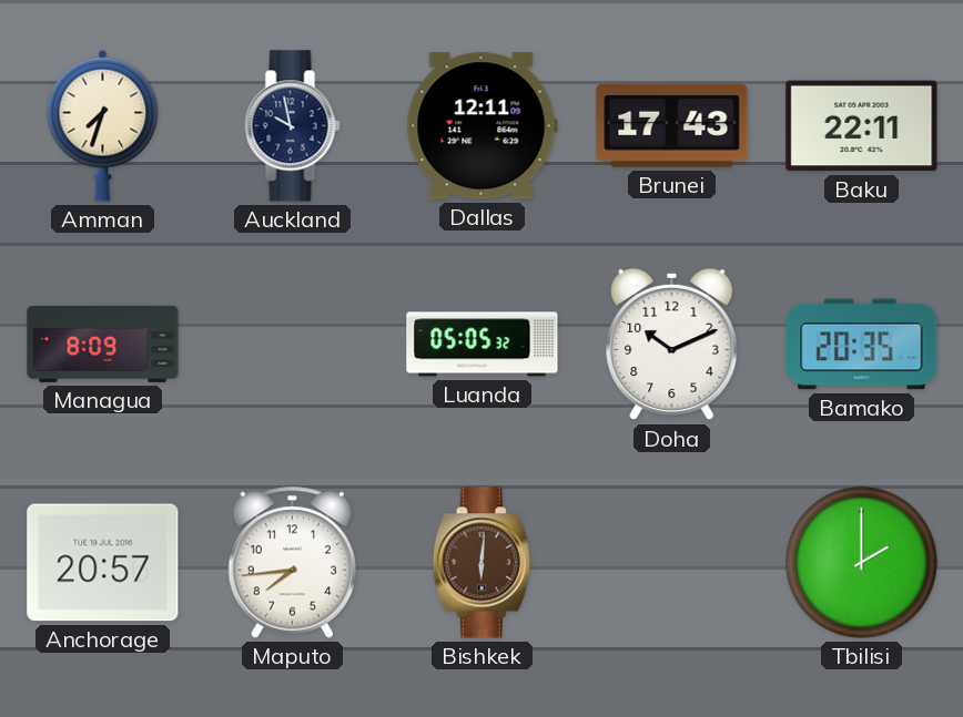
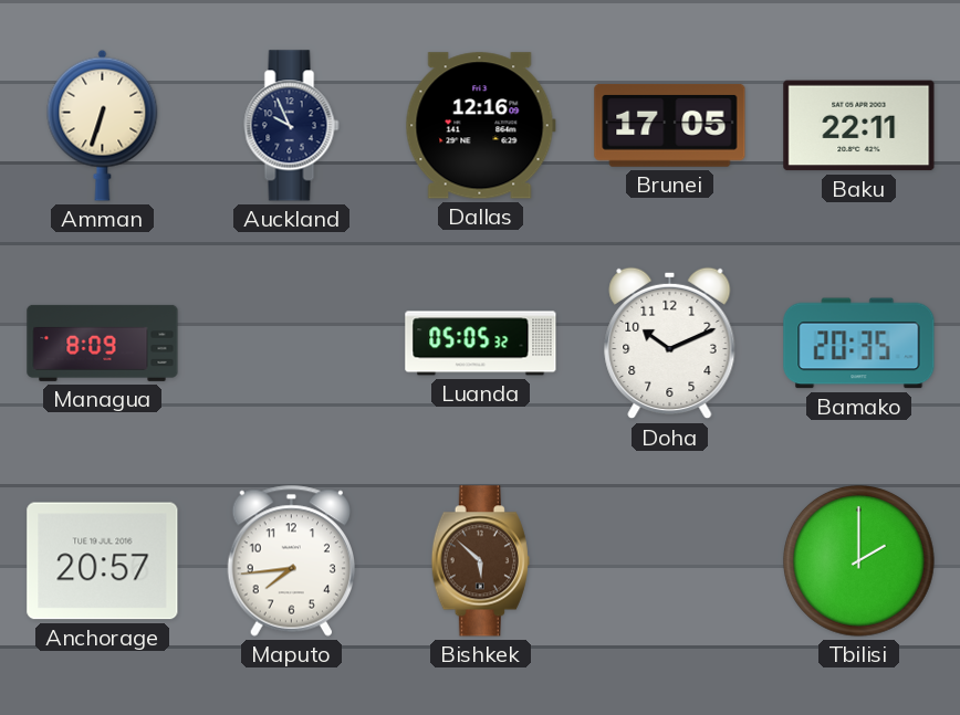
Amman: 7:33 -> 6:33
Auckland: 9:58 -> 9:56
Dallas: 12:11 -> 12:16
Brunei: 17:43 -> 17:05
Bishkek: 6:01 -> 5:52
